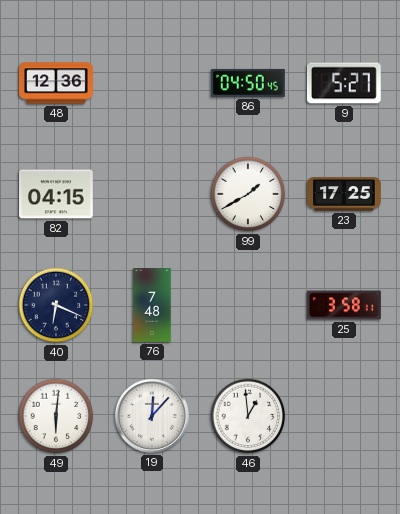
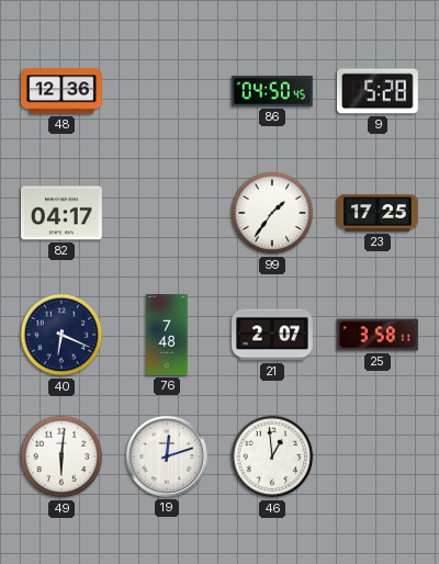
9: 5:27 -> 5:28
82: 04:15 -> 04:17
99: 1:40 -> 1:36
21: none -> 2:07
19: 12:07 -> 12:12
